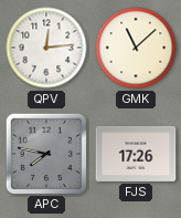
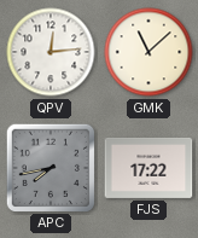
APC: 7:47 -> 7:43
FJS: 17:26 -> 17:22
